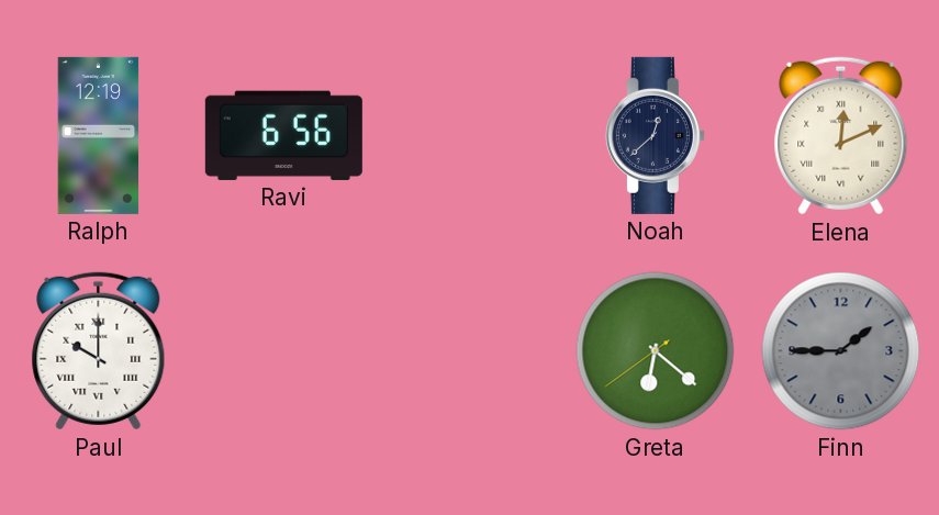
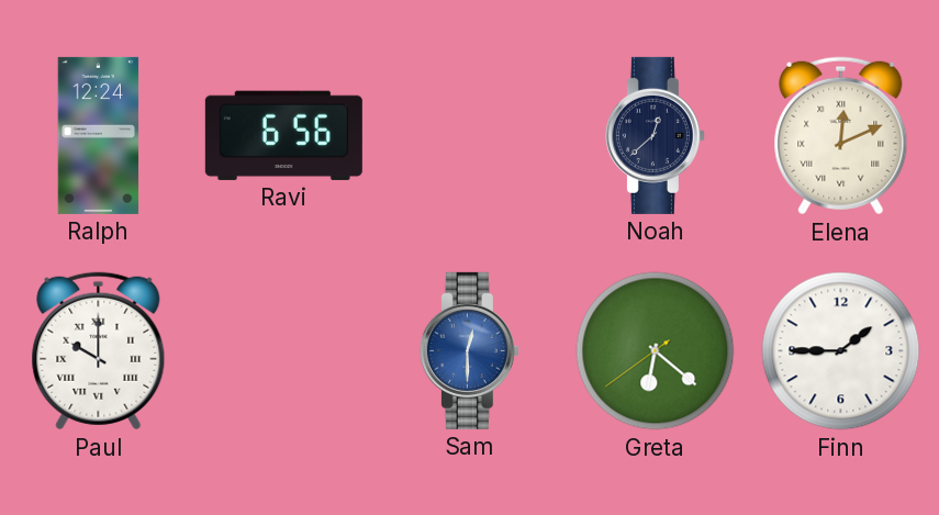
Ralph: 12:19 -> 12:24
Sam: none -> 12:30
Finn dial: grey -> white
